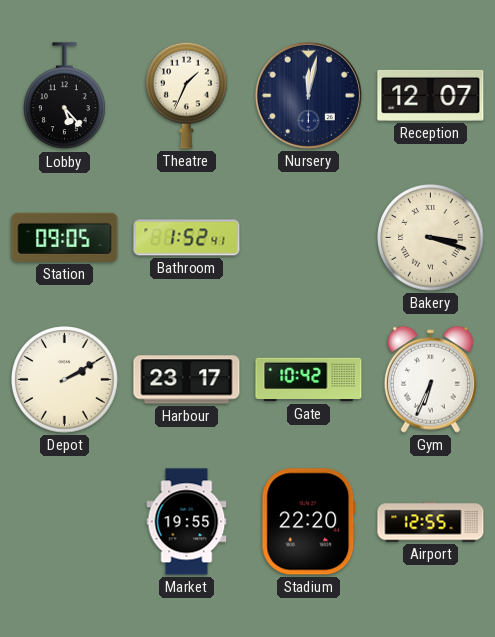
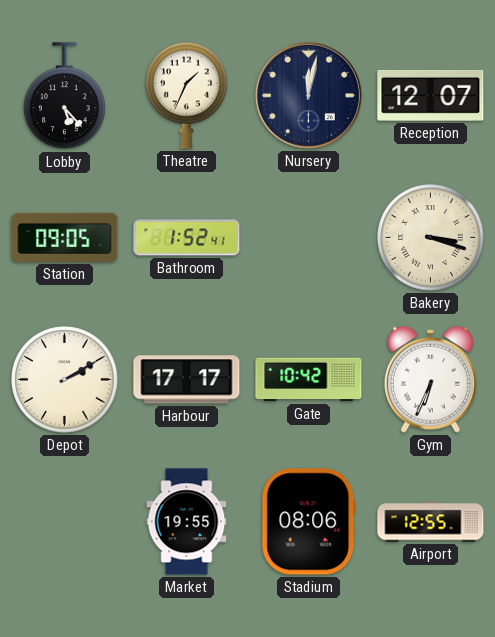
Harbour: 23:17 -> 17:17
Stadium: 22:20 -> 08:06
